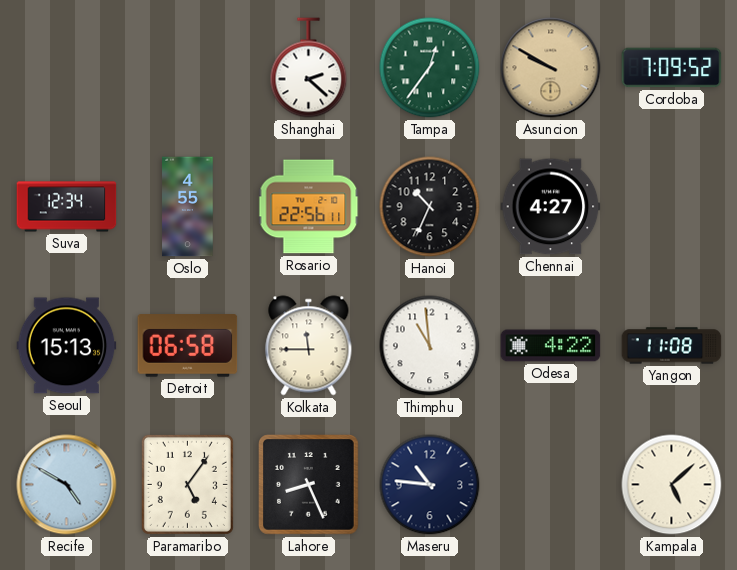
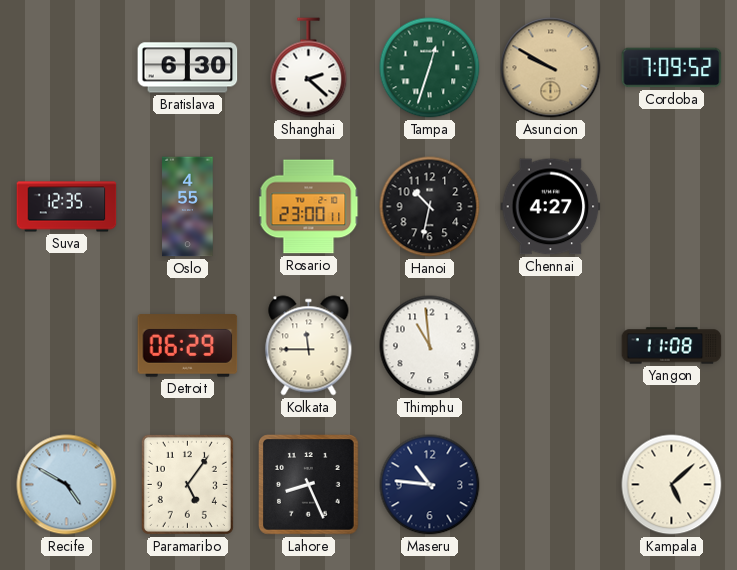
Bratislava: none -> 6:30
Tampa: 12:36 -> 12:33
Suva: 12:34 -> 12:35
Rosario: 22:56 -> 23:00
Hanoi: 10:34 -> 10:32
Seoul: 15:13 -> none
Detroit: 06:58 -> 06:29
Odesa: 4:22 -> none
